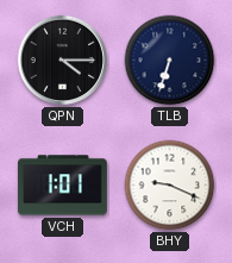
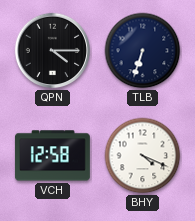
VCH: 1:01 -> 12:58
BHY: 9:19 -> 4:19
